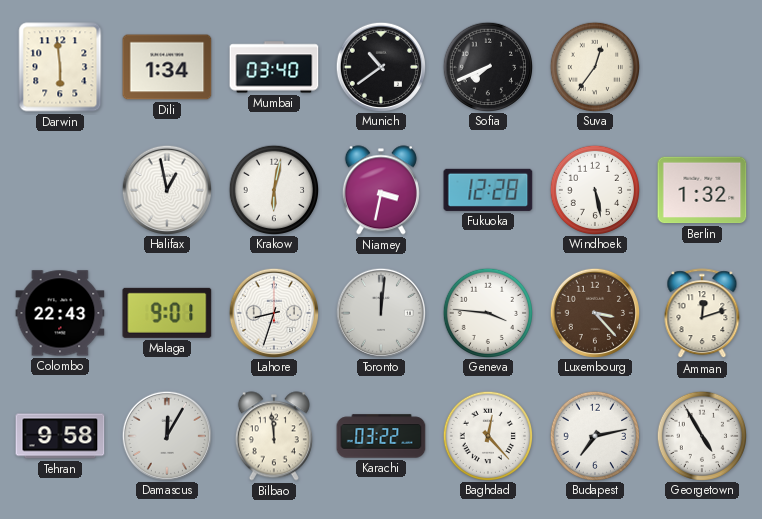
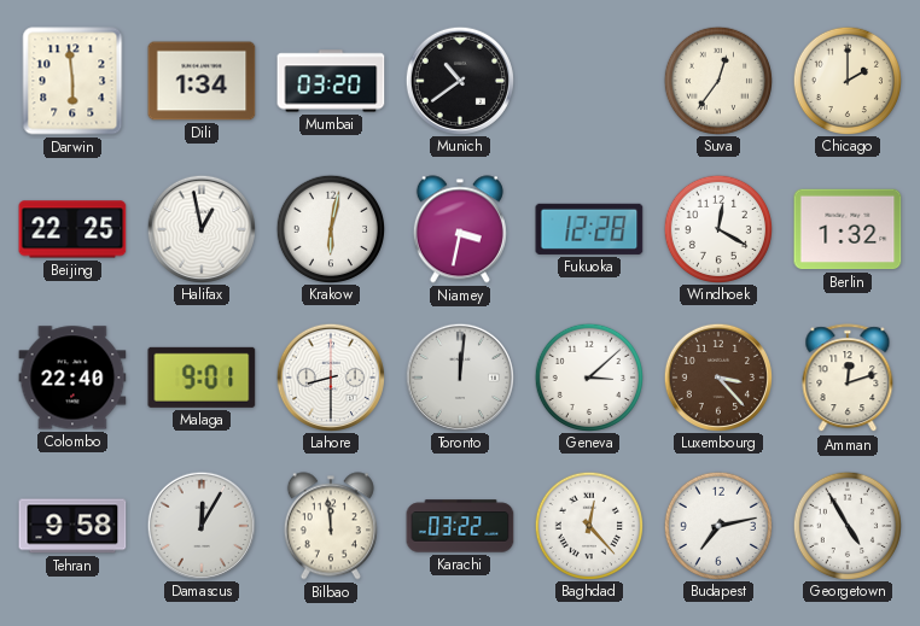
Mumbai: 03:40 -> 03:20
Sofia: 7:41 -> none
Chicago: none -> 2:00
Beijing: none -> 22:25
Windhoek: 5:28 -> 12:20
Colombo: 22:43 -> 22:40
Lahore: 8:33 -> 8:30
Geneva: 3:46 -> 3:08
